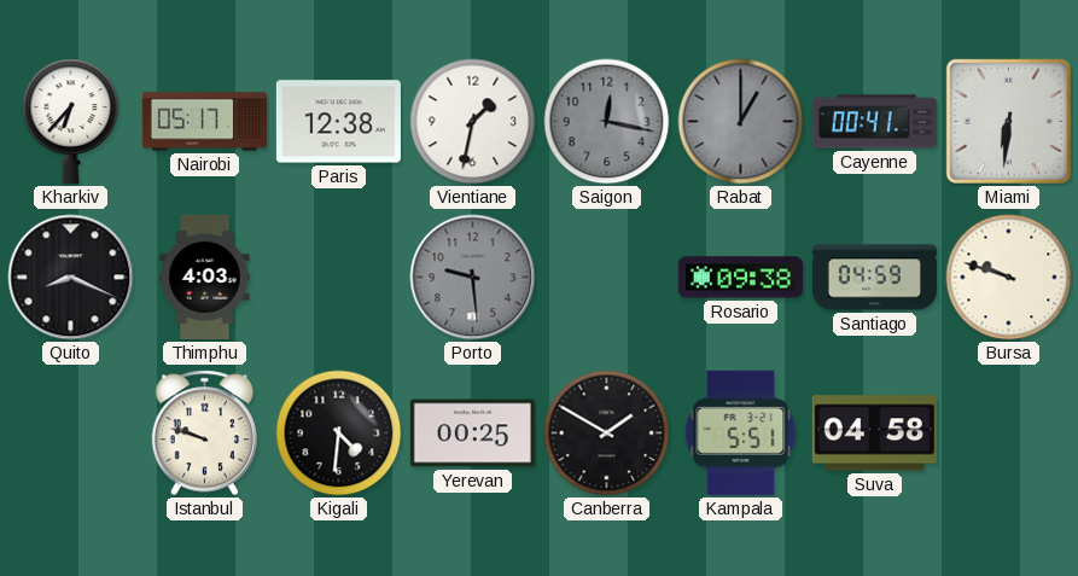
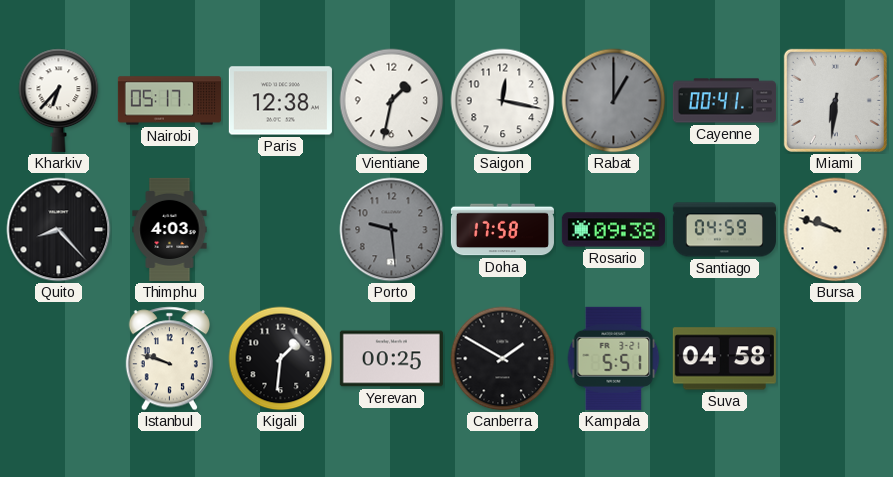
Saigon dial: grey -> white
Quito: 8:19 -> 8:23
Doha: none -> 17:58
Kigali: 4:31 -> 1:31
